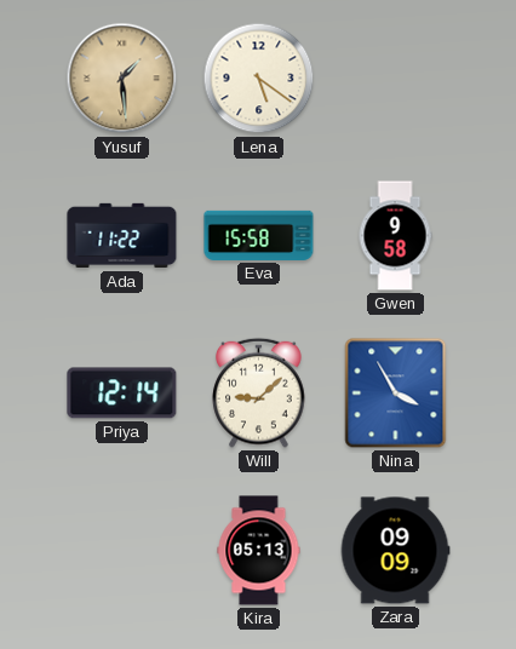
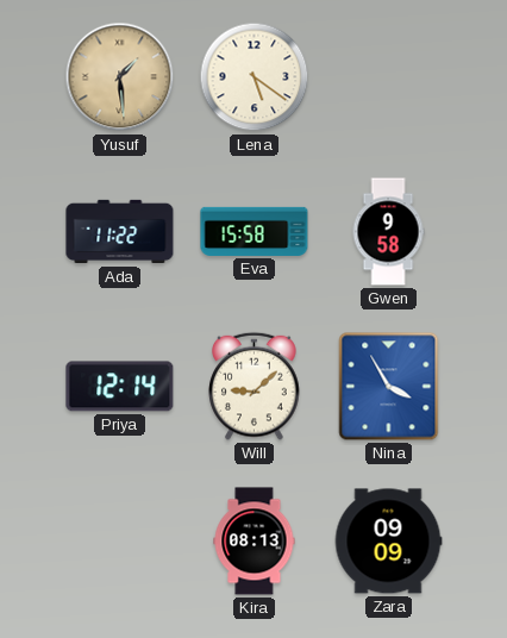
Kira: 05:13 -> 08:13
